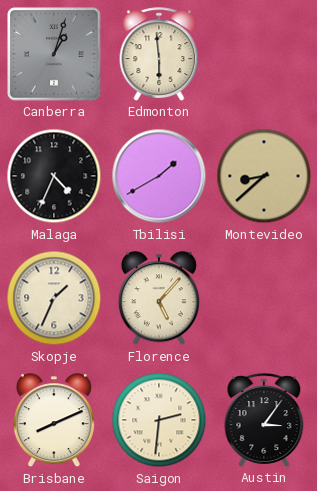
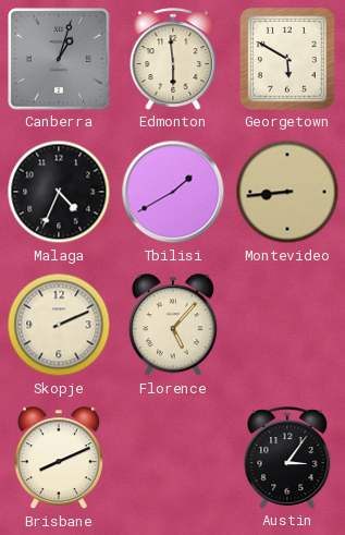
Georgetown: none -> 5:50
Montevideo: 8:38 -> 8:44
Skopje: 1:34 -> 2:11
Saigon: 2:31 -> none
